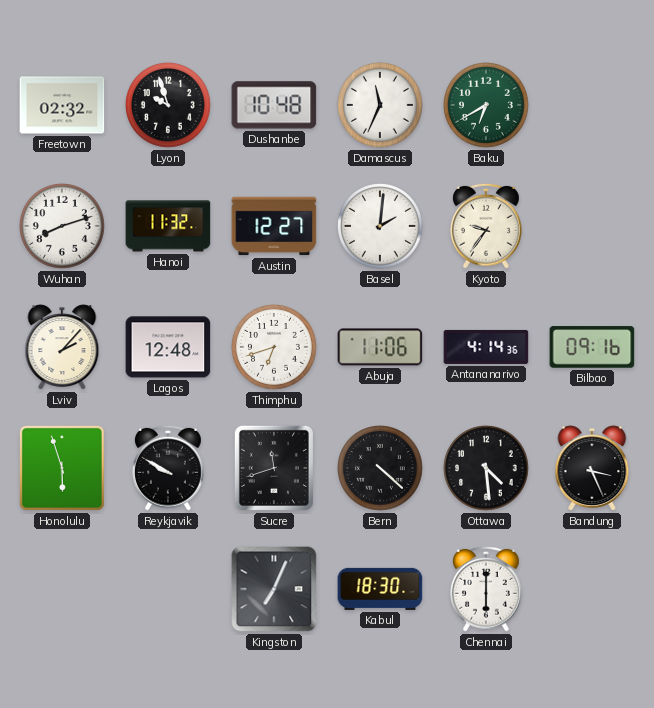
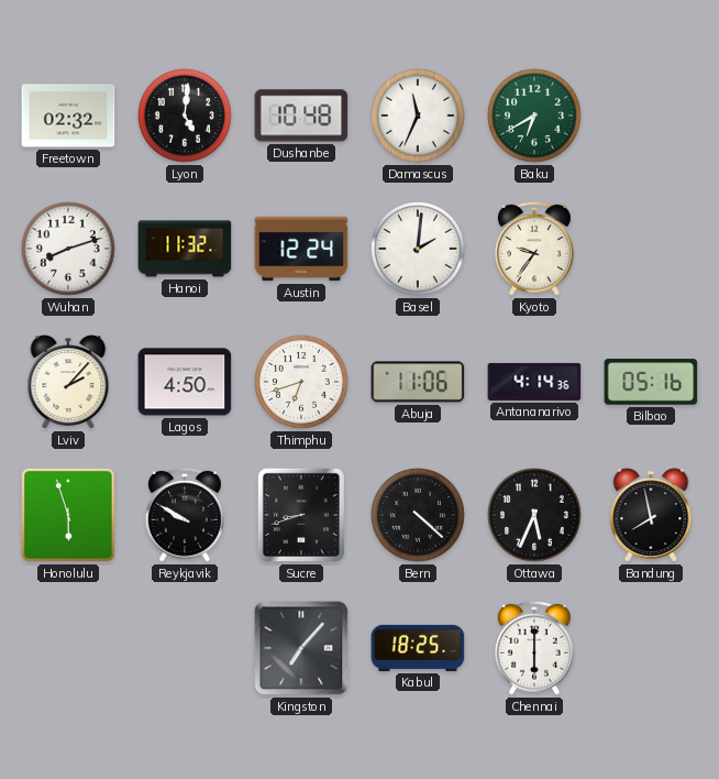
Lyon: 9:57 -> 5:01
Austin: 12:27 -> 12:24
Lagos: 12:48 -> 4:50
Bilbao: 09:16 -> 05:16
Sucre: 11:42 -> 8:42
Ottawa: 4:29 -> 5:34
Bandung: 3:26 -> 7:58
Kingston: 7:04 -> 7:07
Kabul: 18:30 -> 18:25
